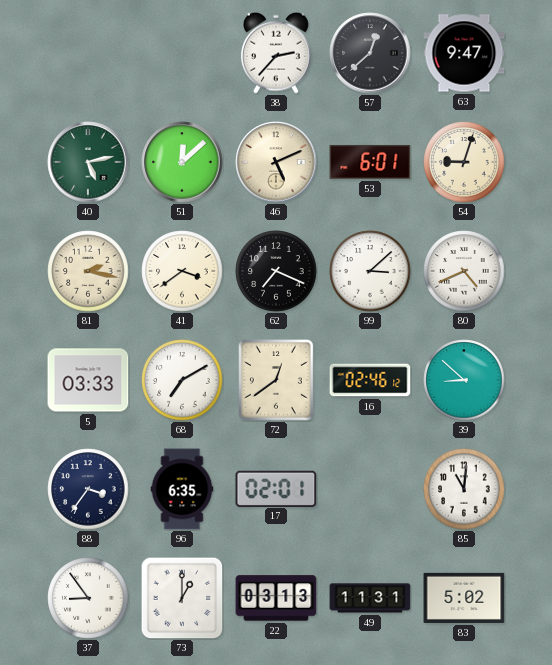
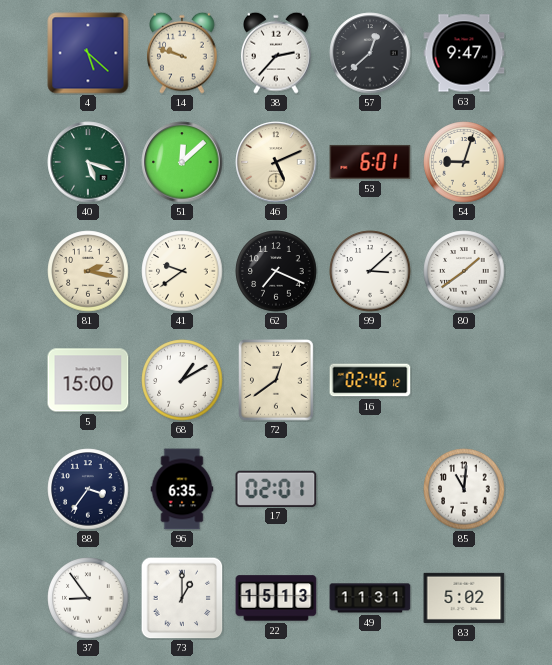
4: none -> 5:22
14: none -> 9:48
40: 5:13 -> 5:18
41: 3:39 -> 9:39
80: 4:41 -> 1:39
5: 03:33 -> 15:00
68: 7:10 -> 1:10
39: 8:52 -> none
22: 03:13 -> 15:13
